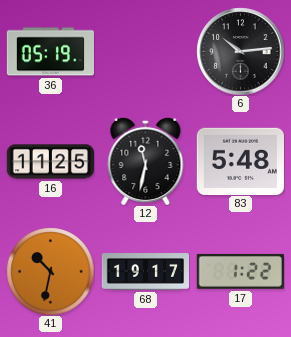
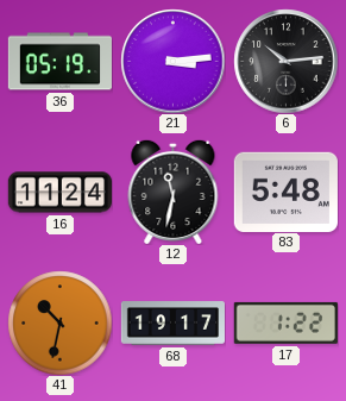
21: none -> 3:14
16: 11:25 -> 11:24
